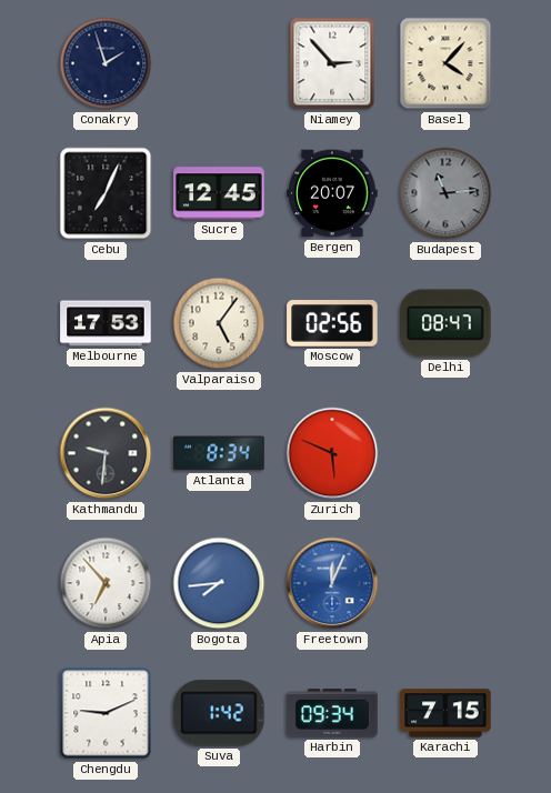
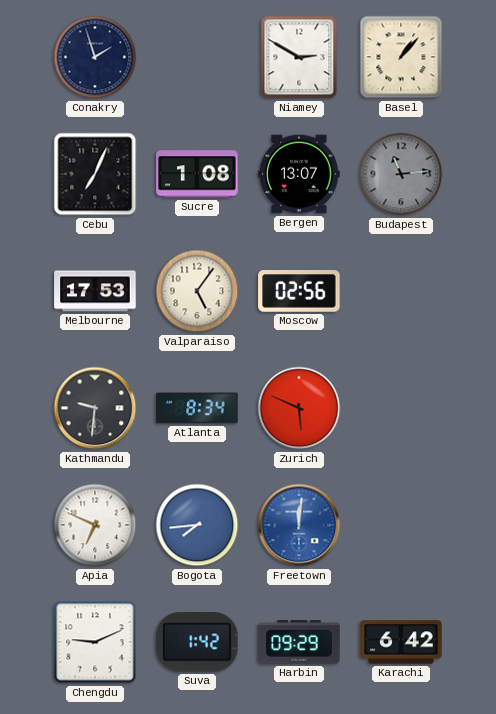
Niamey: 2:53 -> 2:50
Basel: 4:07 -> 1:07
Sucre: 12:45 -> 1:08
Bergen: 20:07 -> 13:07
Delhi: 08:47 -> none
Apia: 6:53 -> 6:49
Freetown: 12:04 -> 12:01
Harbin: 09:34 -> 09:29
Karachi: 7:15 -> 6:42
